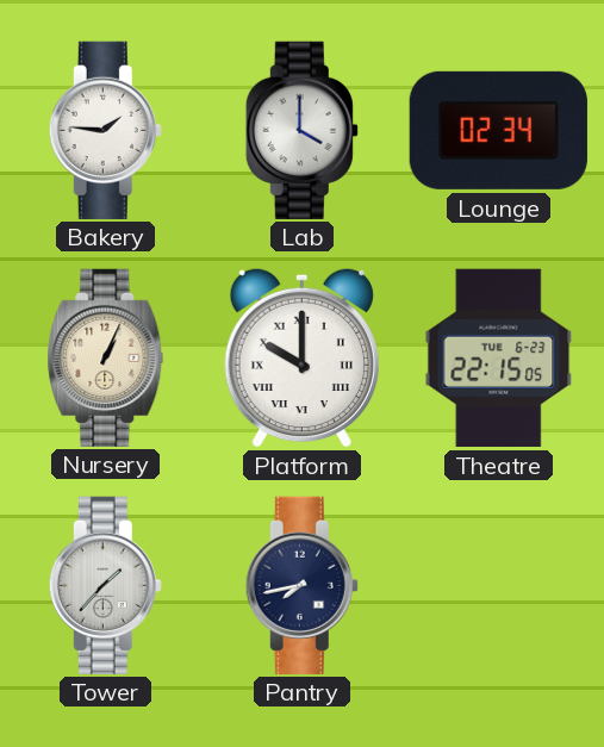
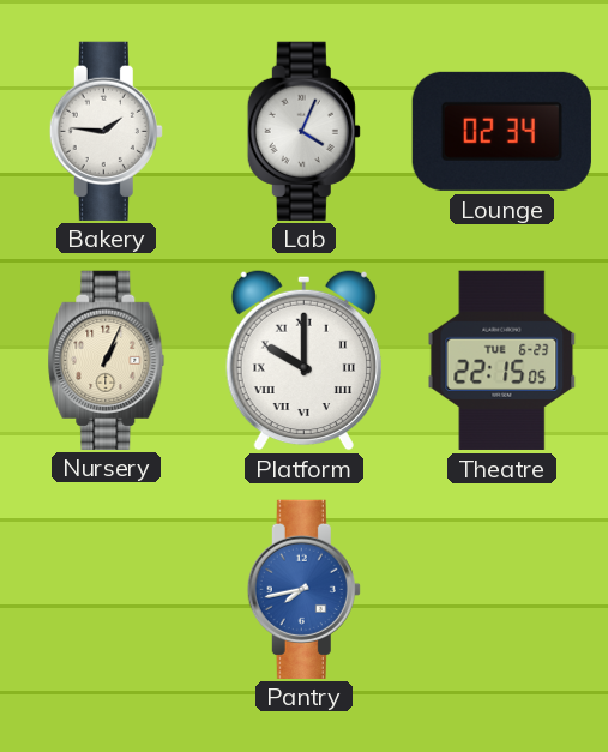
Lab: 4:00 -> 4:04
Tower: 1:37 -> none
Pantry dial: navy -> blue
